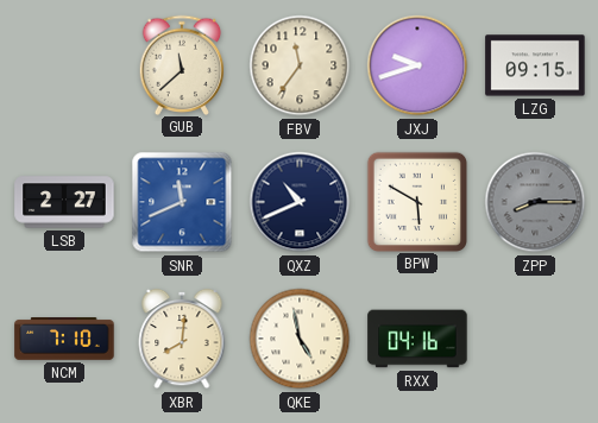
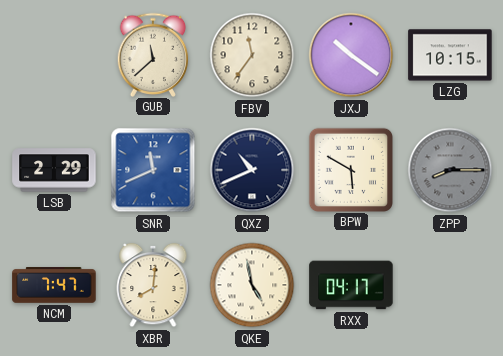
JXJ: 9:42 -> 10:21
LZG: 09:15 -> 10:15
LSB: 2:27 -> 2:29
NCM: 7:10 -> 7:47
RXX: 04:16 -> 04:17
